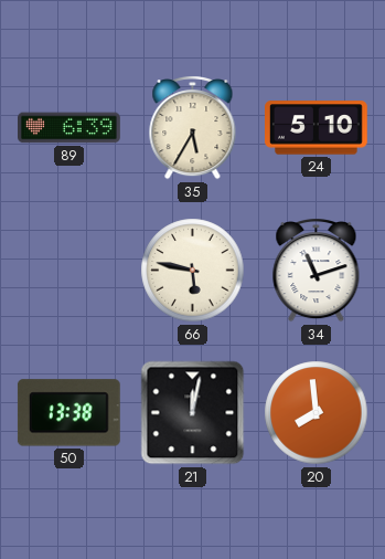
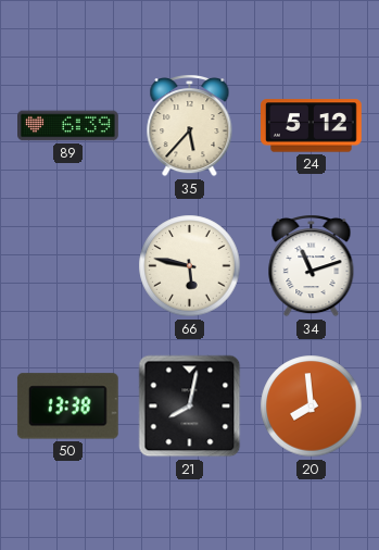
35: 5:35 -> 5:37
24: 5:10 -> 5:12
21: 12:02 -> 8:02
